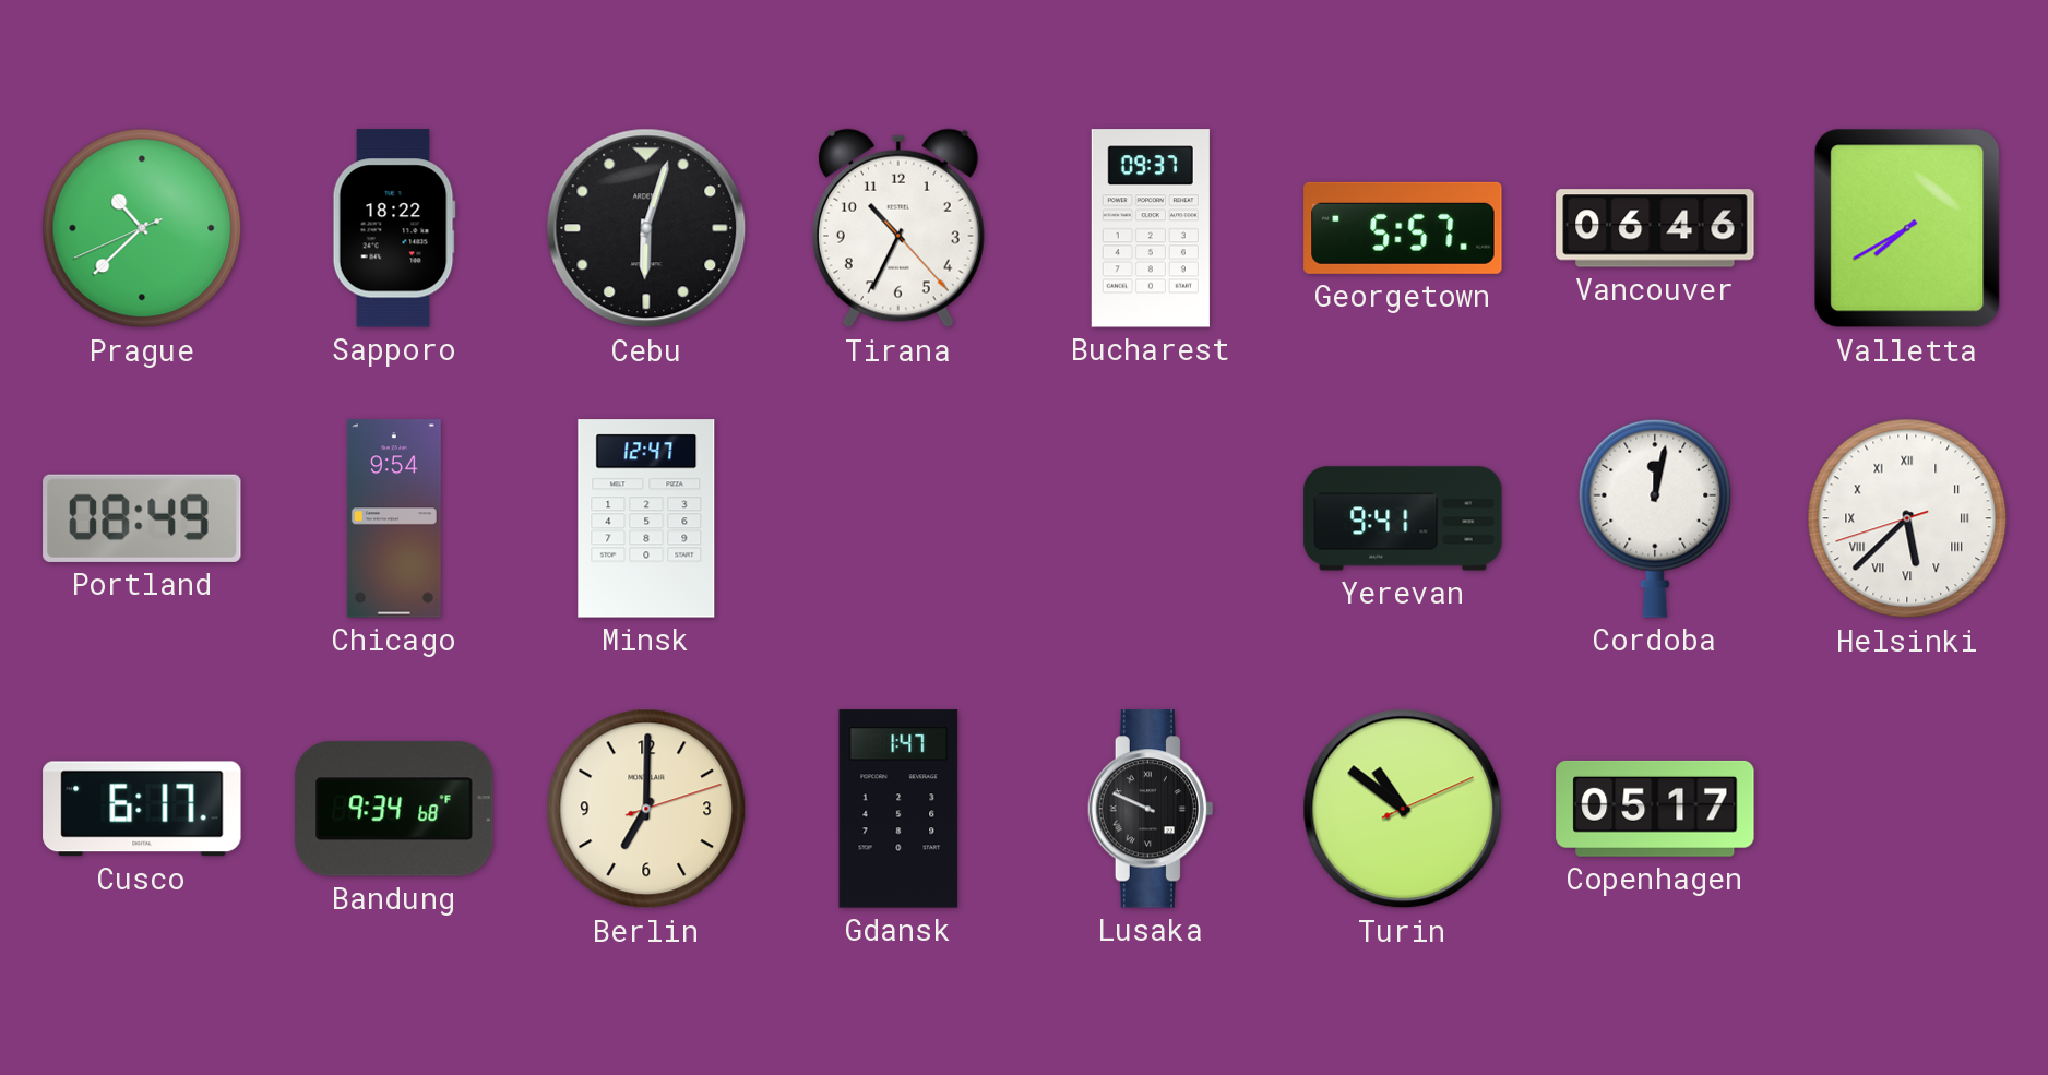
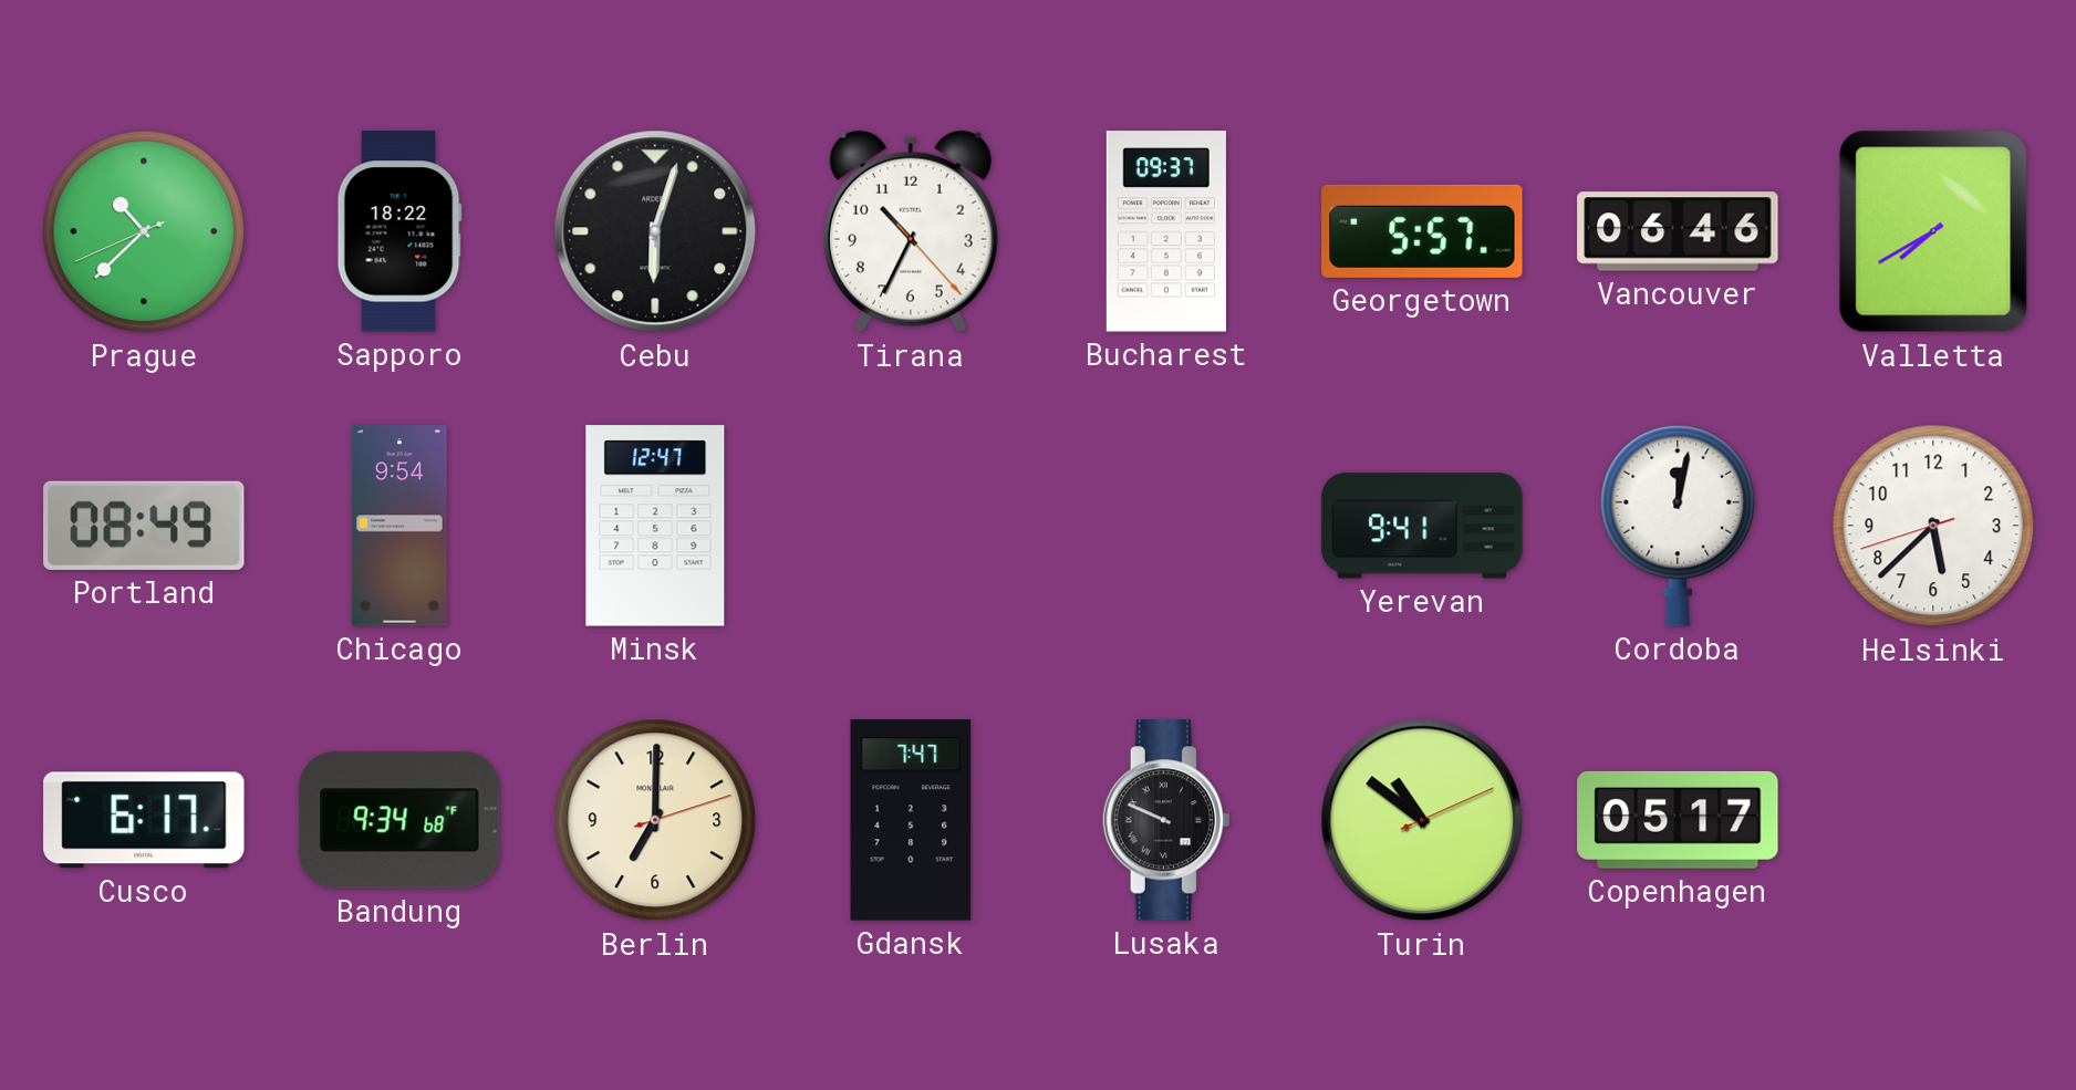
Helsinki numerals: Roman -> Arabic
Gdansk: 1:47 -> 7:47
